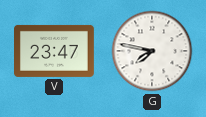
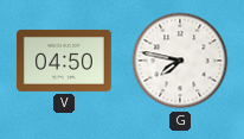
V: 23:47 -> 04:50
